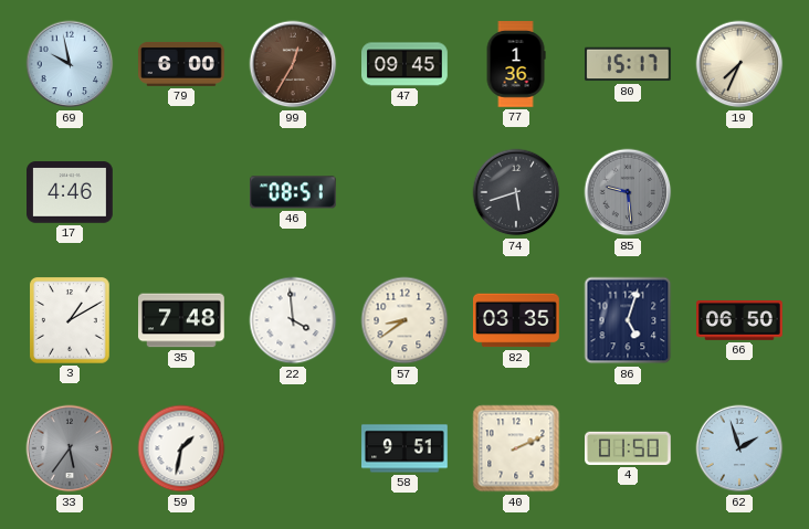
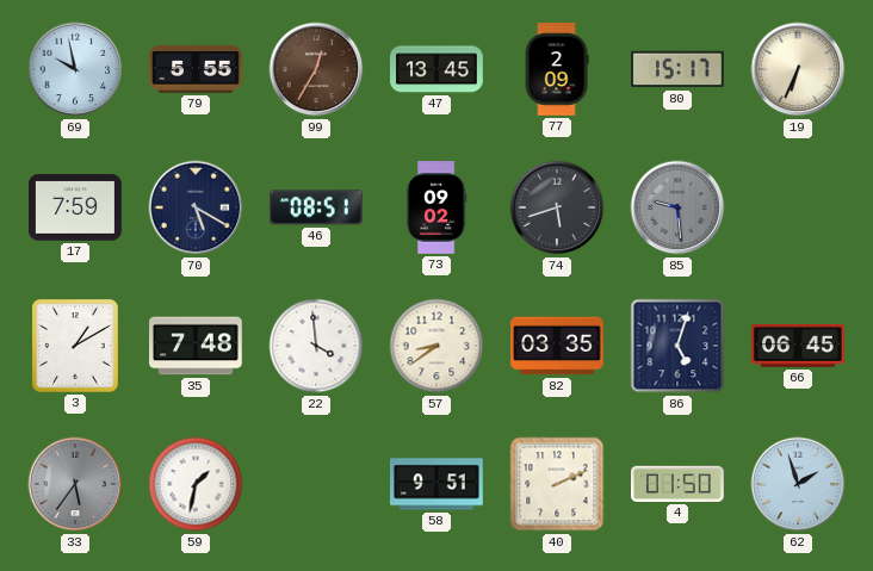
79: 6:00 -> 5:55
47: 09:45 -> 13:45
77: 1:36 -> 2:09
19: 7:34 -> 6:34
17: 4:46 -> 7:59
70: none -> 5:20
73: none -> 09:02
66: 06:50 -> 06:45
